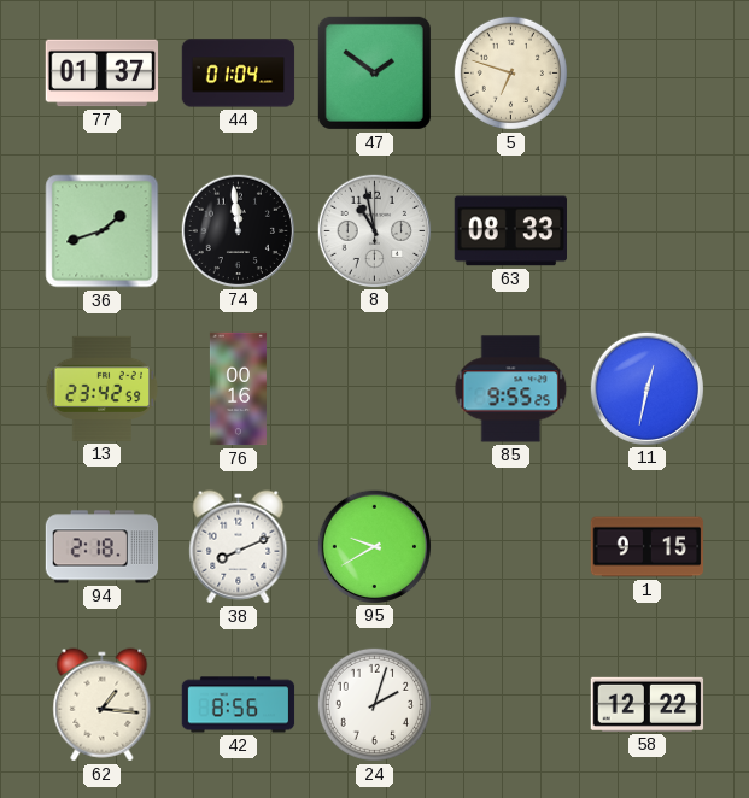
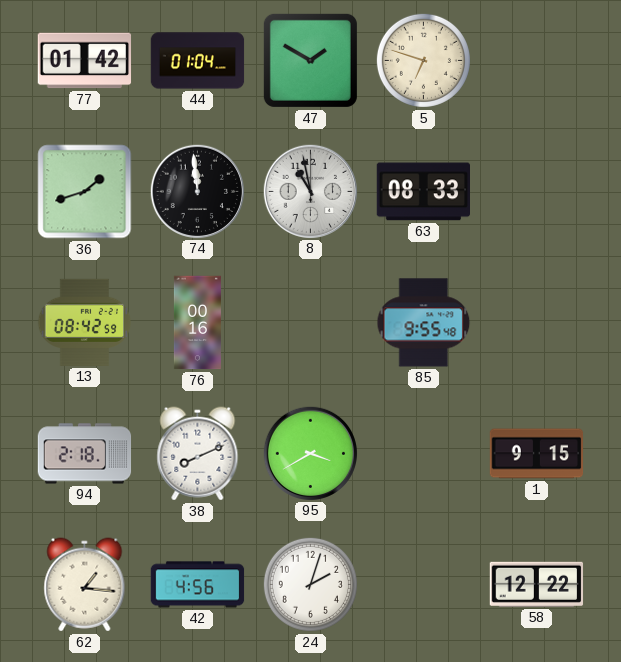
77: 01:37 -> 01:42
47: 1:51 -> 1:50
13: 23:42 -> 08:42
85: 9:55:25 -> 9:55:48
11: 12:32 -> none
95: 9:40 -> 3:40
42: 8:56 -> 4:56
